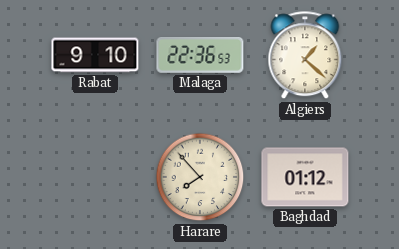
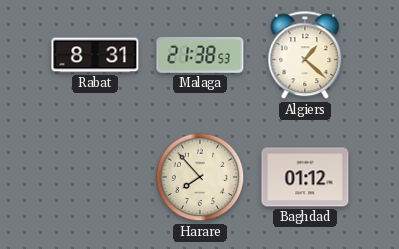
Rabat: 9:10 -> 8:31
Malaga: 22:36 -> 21:38
